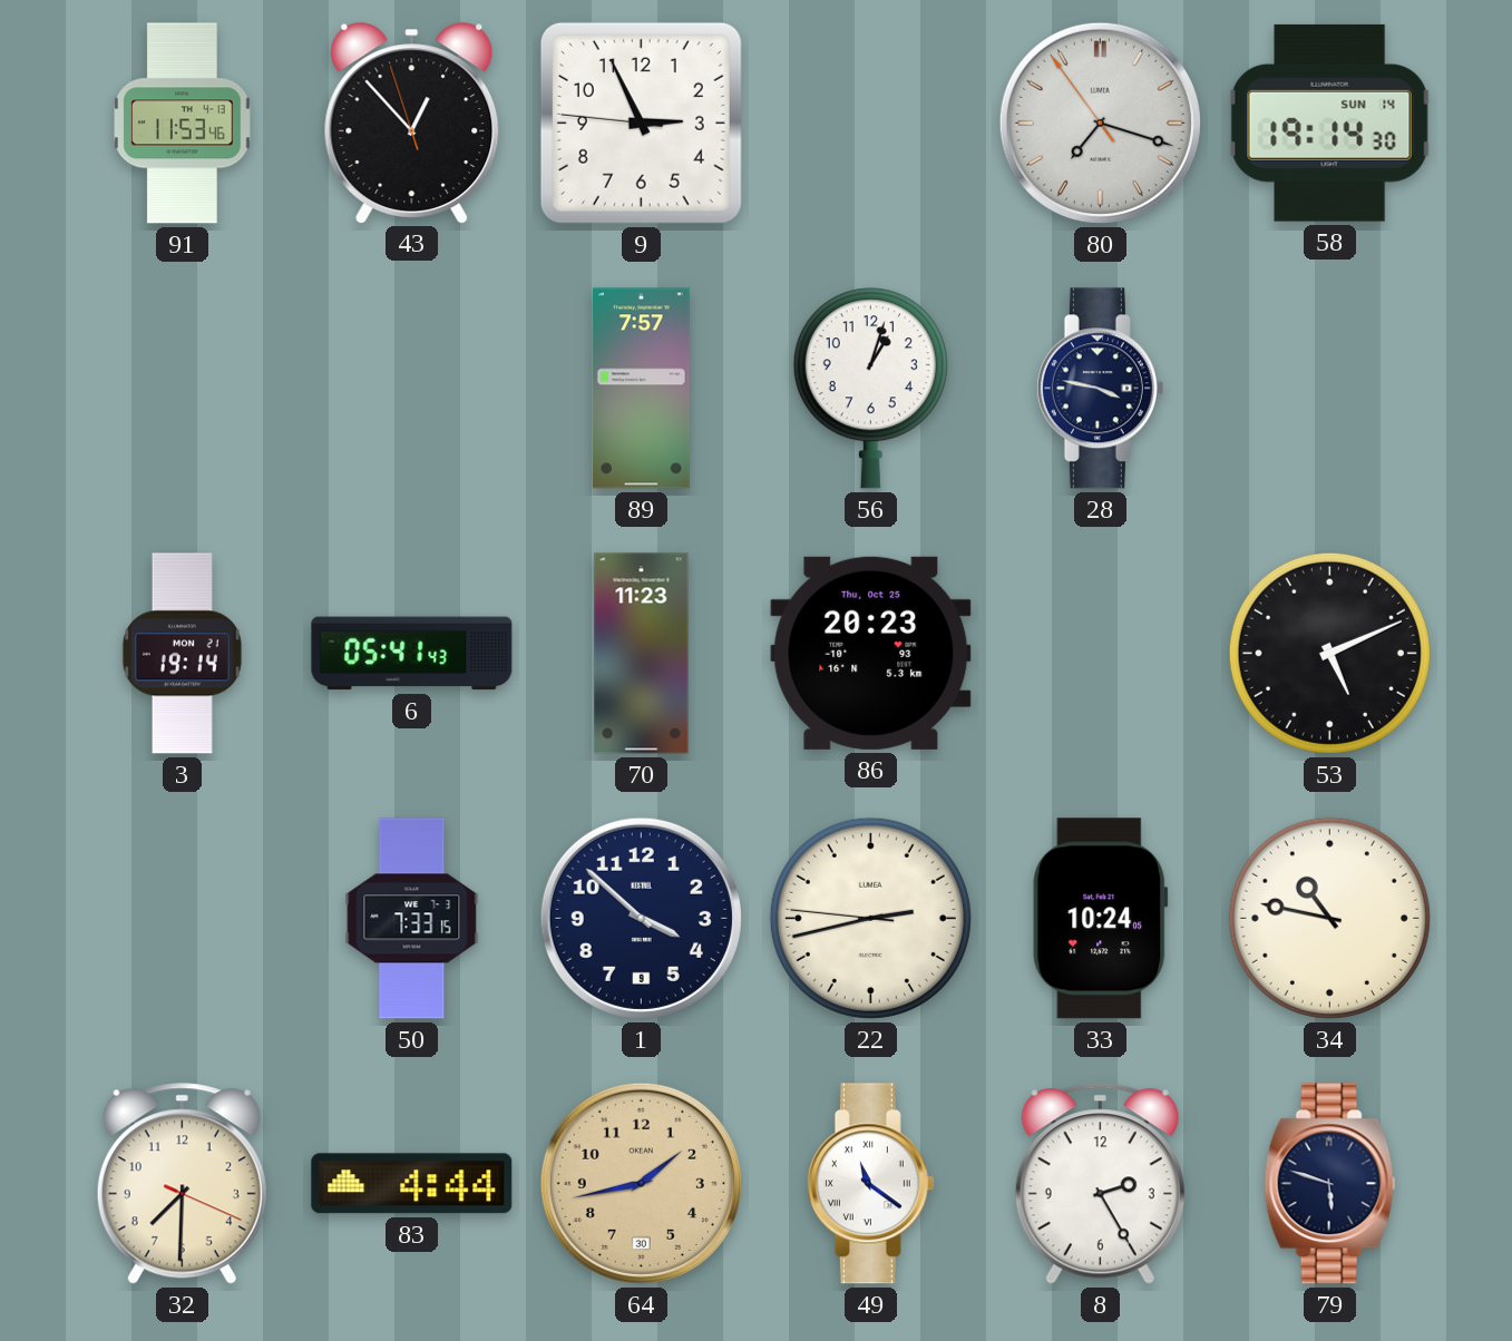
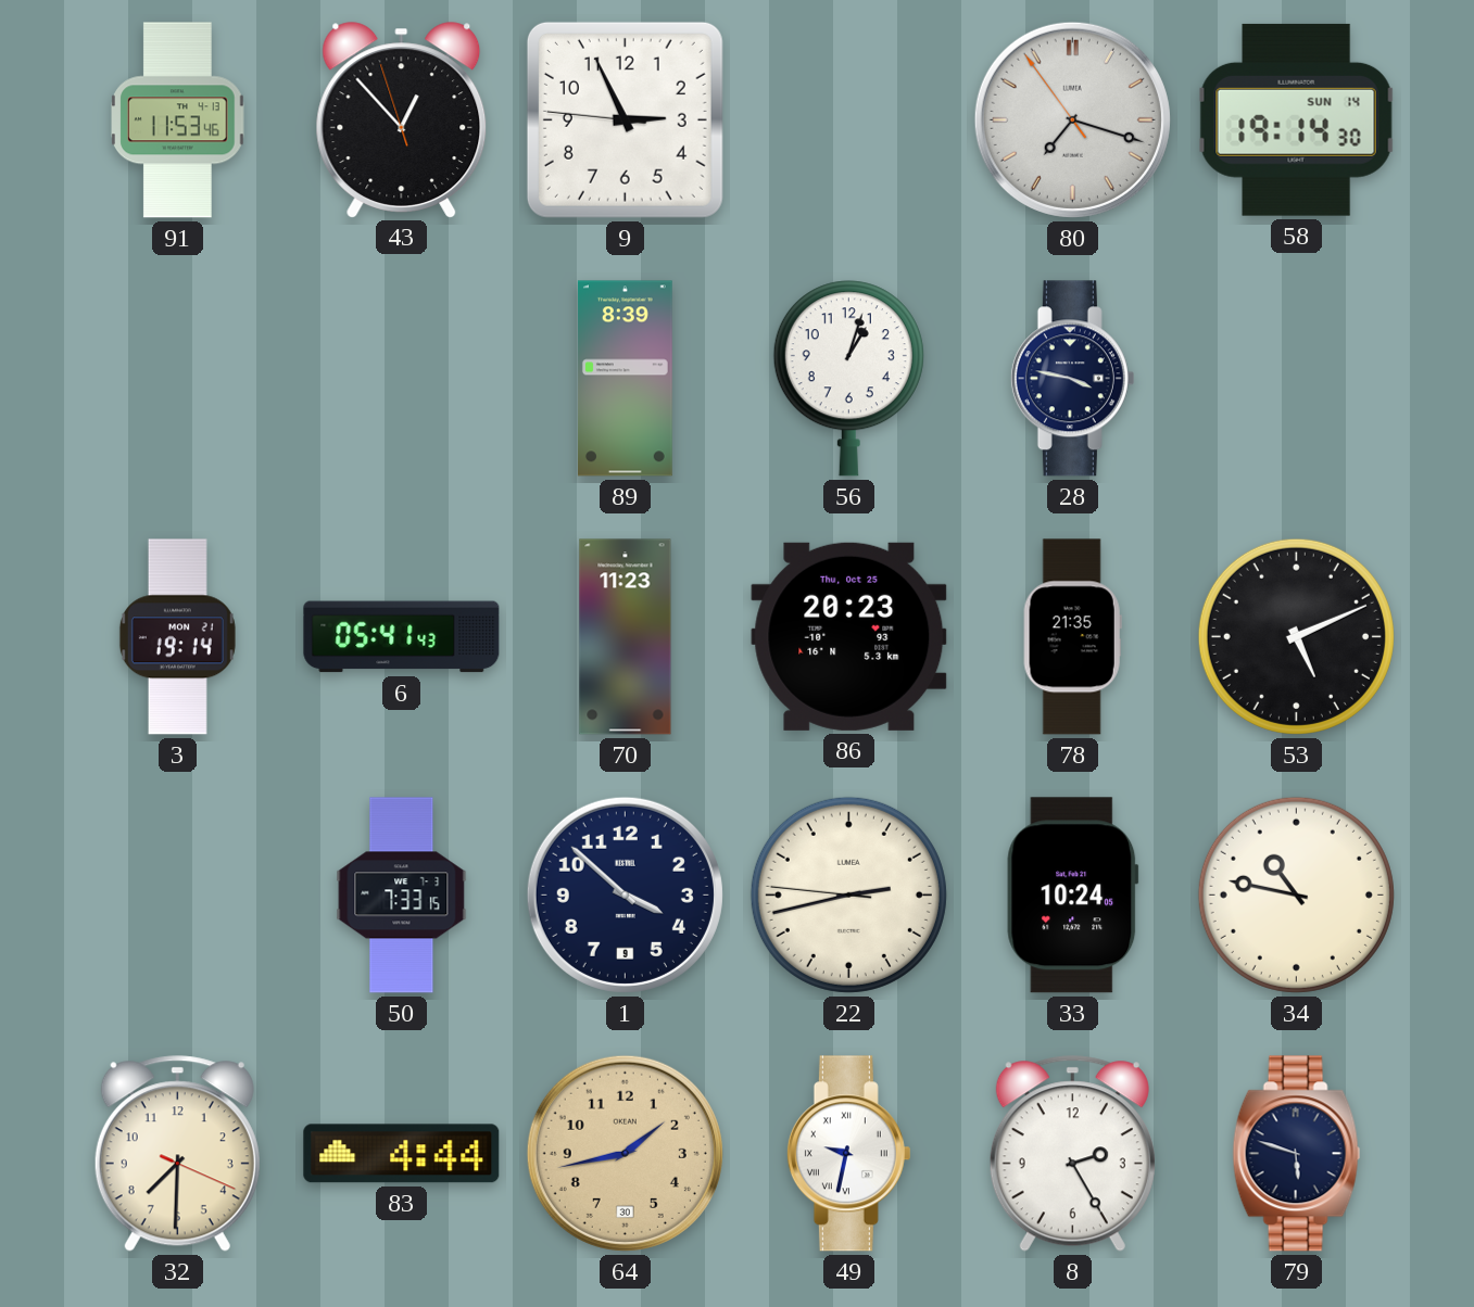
89: 7:57 -> 8:39
78: none -> 21:35
49: 11:21 -> 9:32
